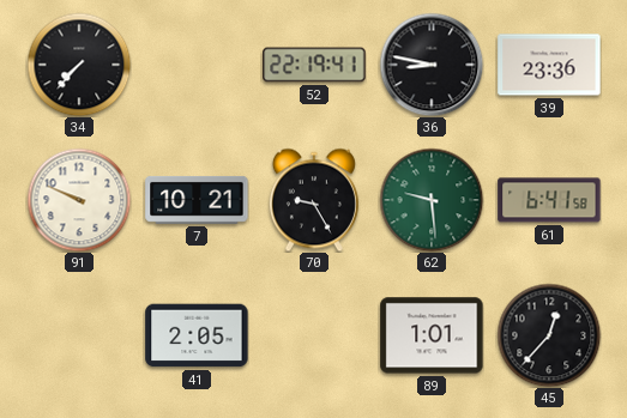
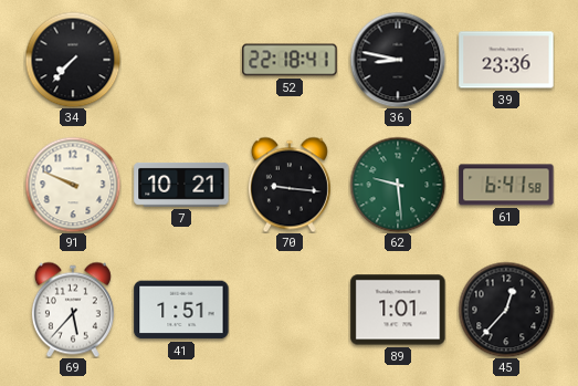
52: 22:19 -> 22:18
70: 9:25 -> 9:16
69: none -> 5:37
41: 2:05 -> 1:51
